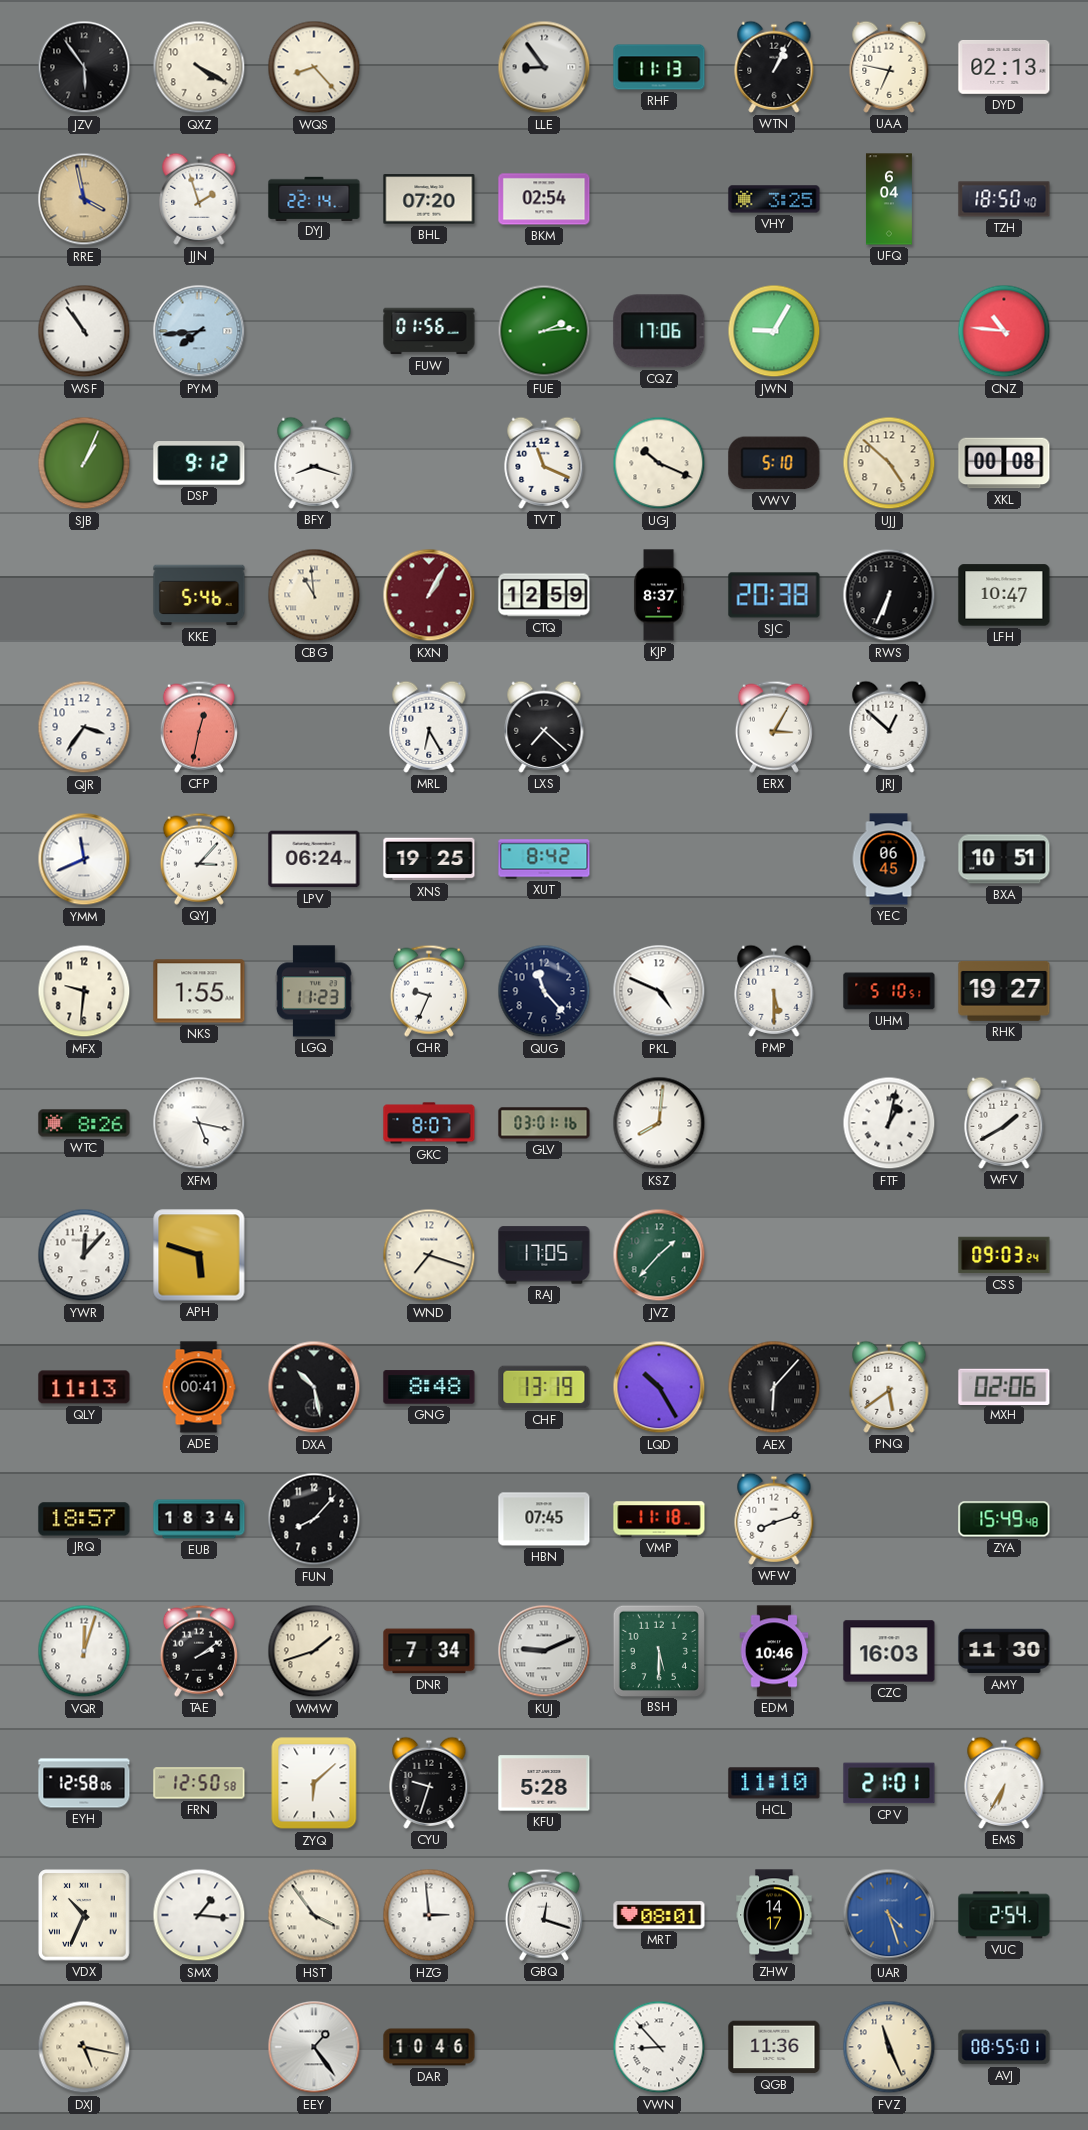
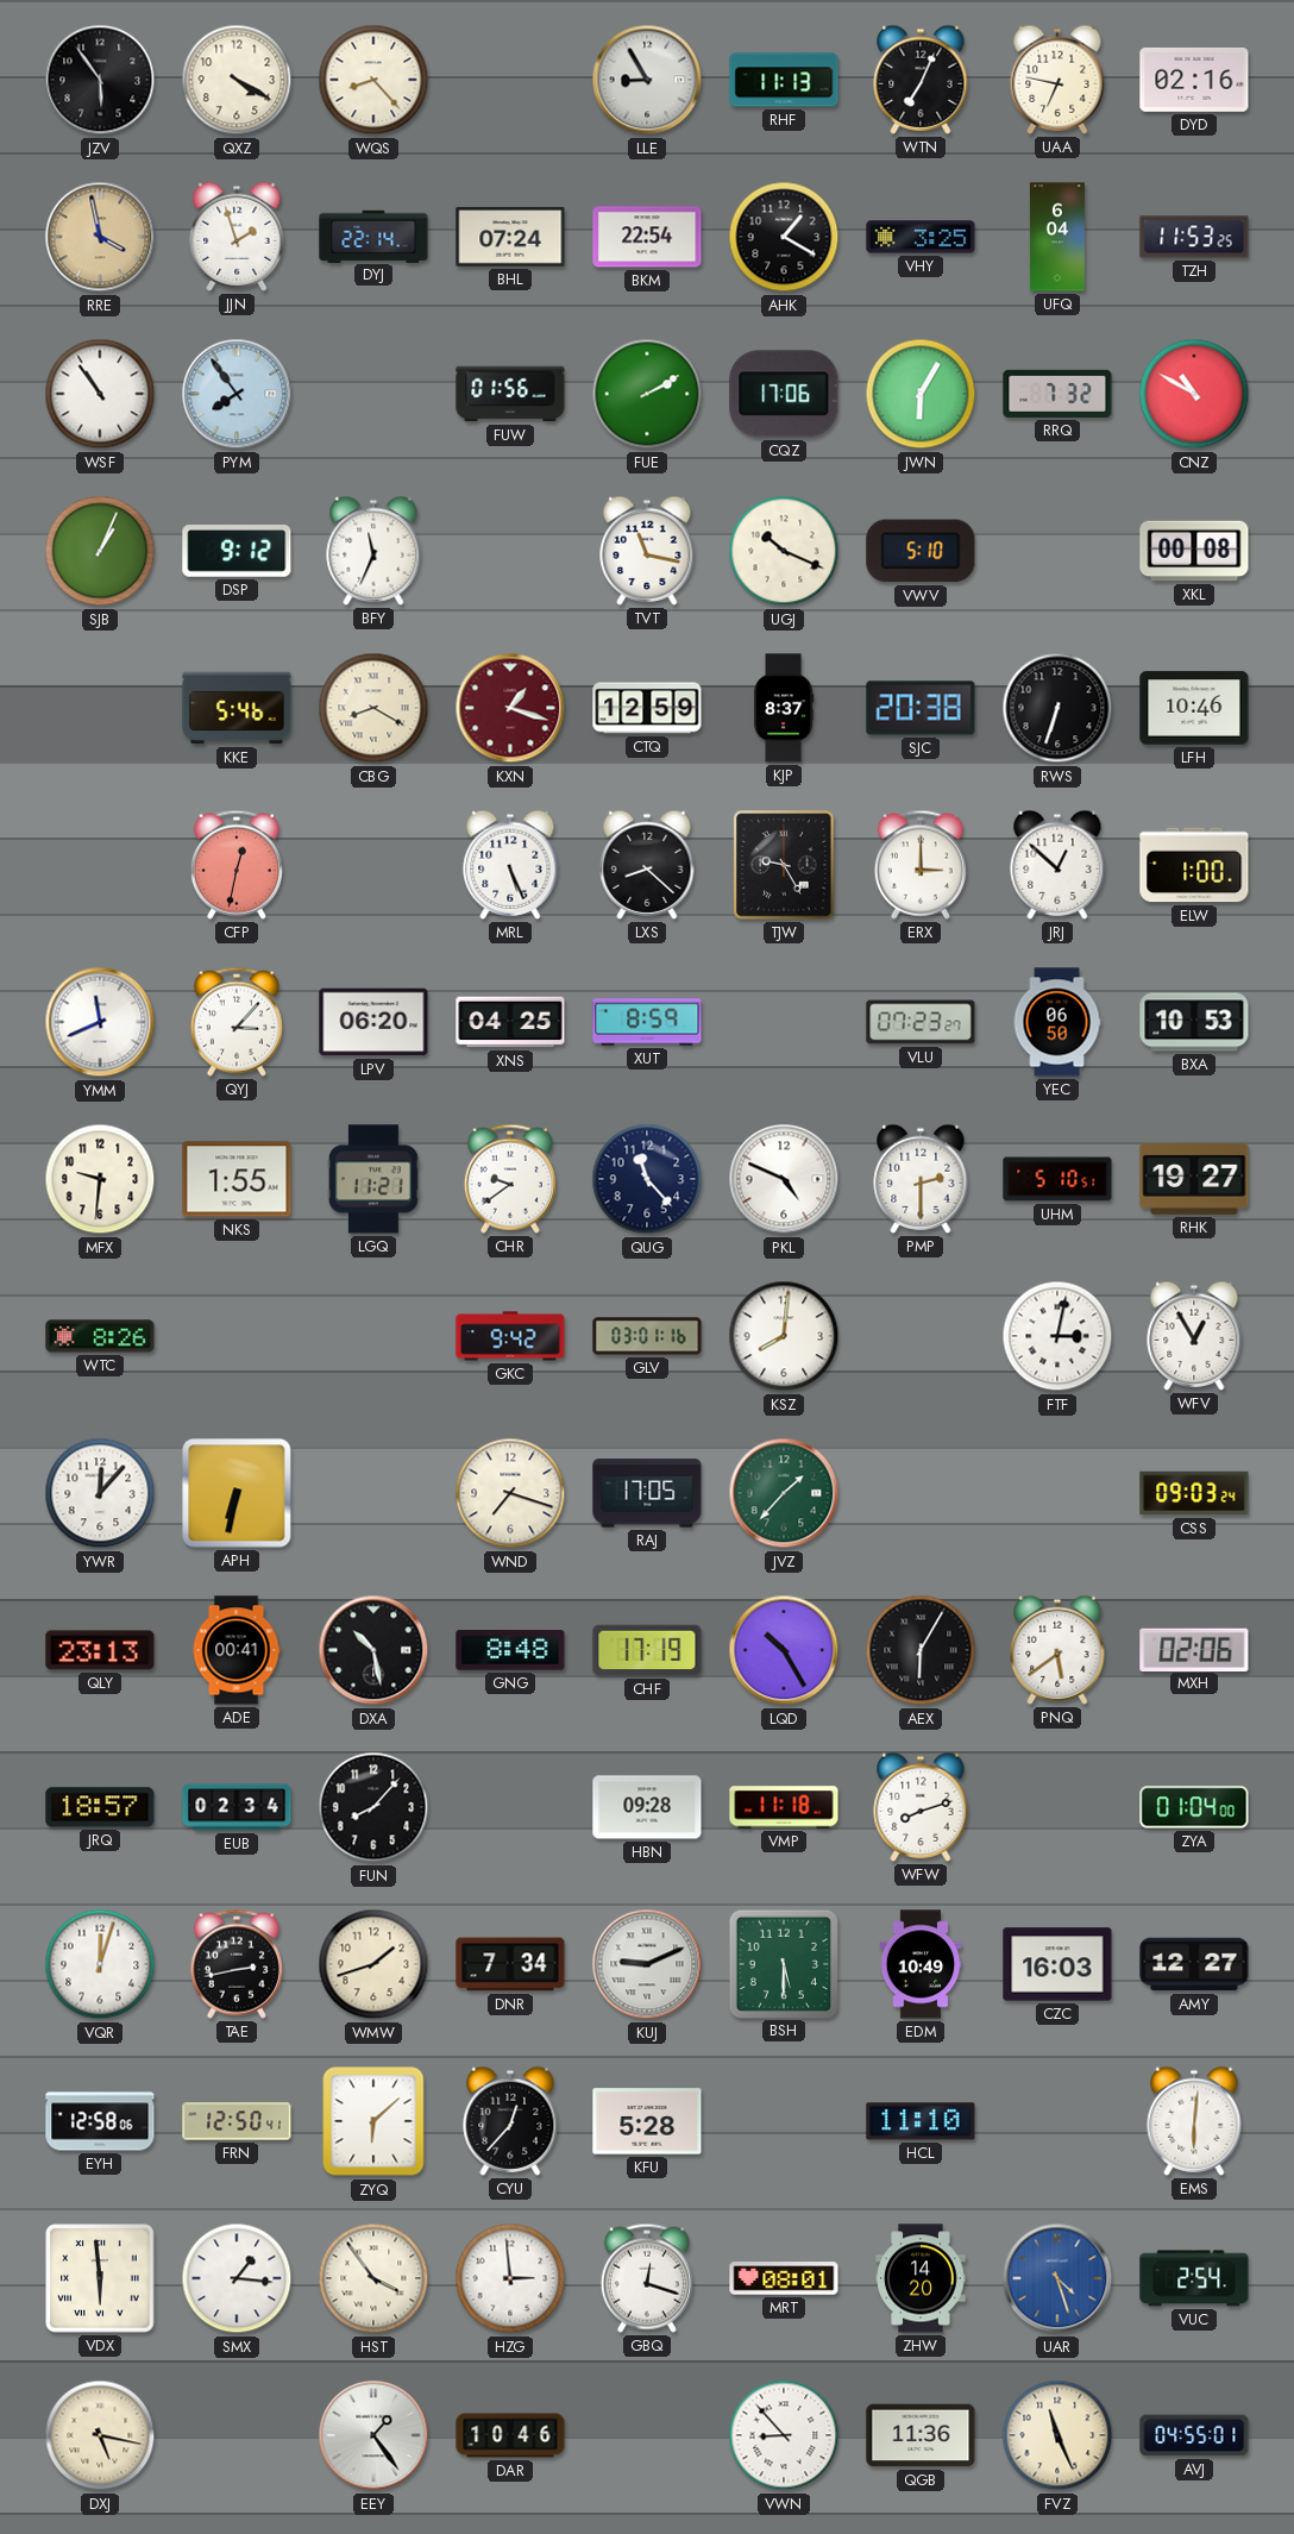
LLE: 8:54 -> 8:55
WTN: 1:04 -> 7:04
DYD: 02:13 -> 02:16
BHL: 07:20 -> 07:24
BKM: 02:54 -> 22:54
AHK: none -> 1:20
TZH: 18:50 -> 11:53
PYM: 7:44 -> 7:54
FUE: 2:14 -> 2:10
JWN: 9:05 -> 6:05
RRQ: none -> 7:32
CNZ: 10:46 -> 10:50
BFY: 8:18 -> 11:34
TVT: 11:19 -> 11:17
UJJ: 4:52 -> none
CBG: 10:59 -> 8:20
KXN: 1:05 -> 1:18
RWS: 6:34 -> 6:33
LFH: 10:47 -> 10:46
QJR: 3:36 -> none
MRL: 6:25 -> 5:26
LXS: 7:22 -> 8:22
TJW: none -> 9:25
ERX: 3:05 -> 3:00
ELW: none -> 1:00
LPV: 06:24 -> 06:20
XNS: 19:25 -> 04:25
XUT: 8:42 -> 8:59
VLU: none -> 07:23
YEC: 06:45 -> 06:50
BXA: 10:51 -> 10:53
LGQ: 11:23 -> 11:21
CHR: 9:34 -> 9:39
PMP: 5:30 -> 2:30
XFM: 5:17 -> none
GKC: 8:07 -> 9:42
FTF: 1:02 -> 3:02
WFV: 1:40 -> 12:55
APH: 5:48 -> 6:32
QLY: 11:13 -> 23:13
CHF: 13:19 -> 17:19
AEX: 6:07 -> 6:05
EUB: 18:34 -> 02:34
HBN: 07:45 -> 09:28
ZYA: 15:49 -> 01:04
TAE: 2:09 -> 2:43
EDM: 10:46 -> 10:49
AMY: 11:30 -> 12:27
FRN: 12:50:58 -> 12:50:41
CYU: 9:33 -> 12:37
CPV: 21:01 -> none
EMS: 6:35 -> 6:01
VDX: 10:34 -> 5:59
ZHW: 14:17 -> 14:20
AVJ: 08:55 -> 04:55
